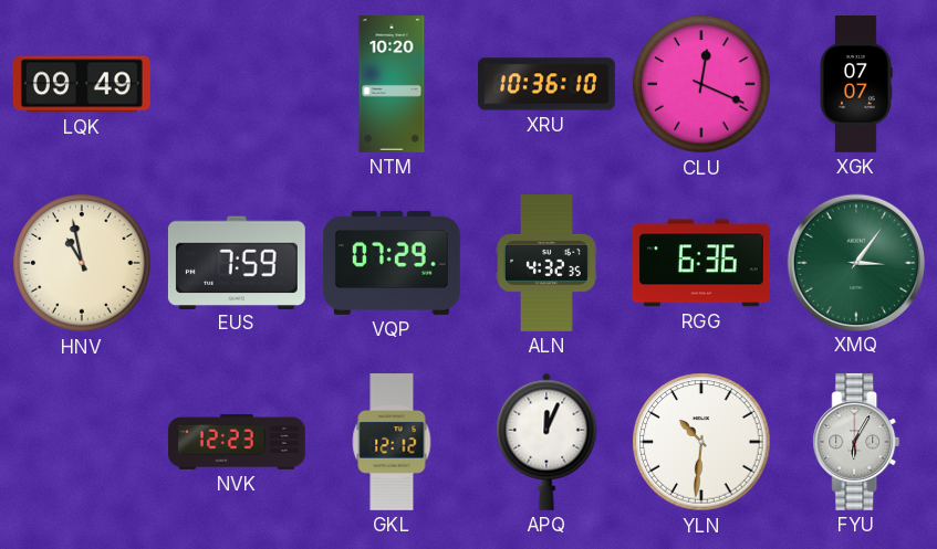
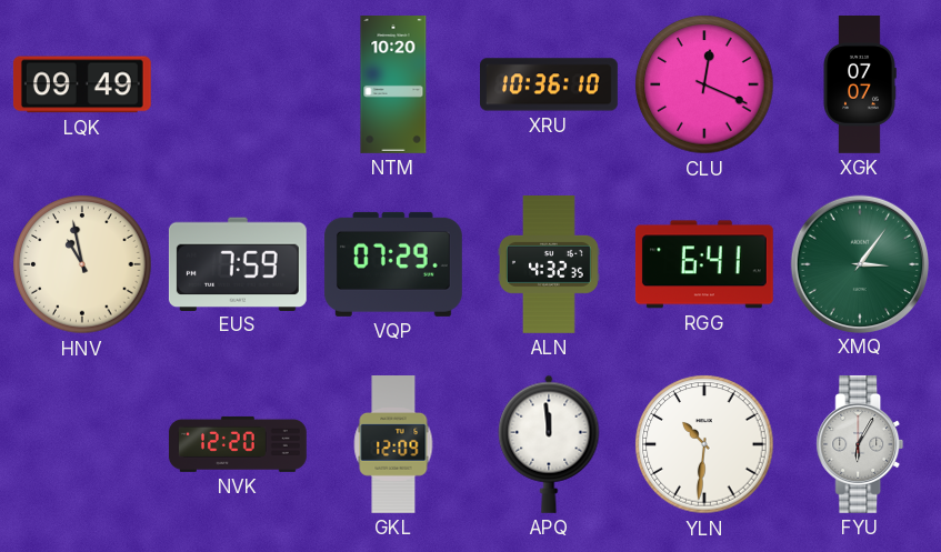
RGG: 6:36 -> 6:41
NVK: 12:23 -> 12:20
GKL: 12:12 -> 12:09
APQ: 12:04 -> 11:59
